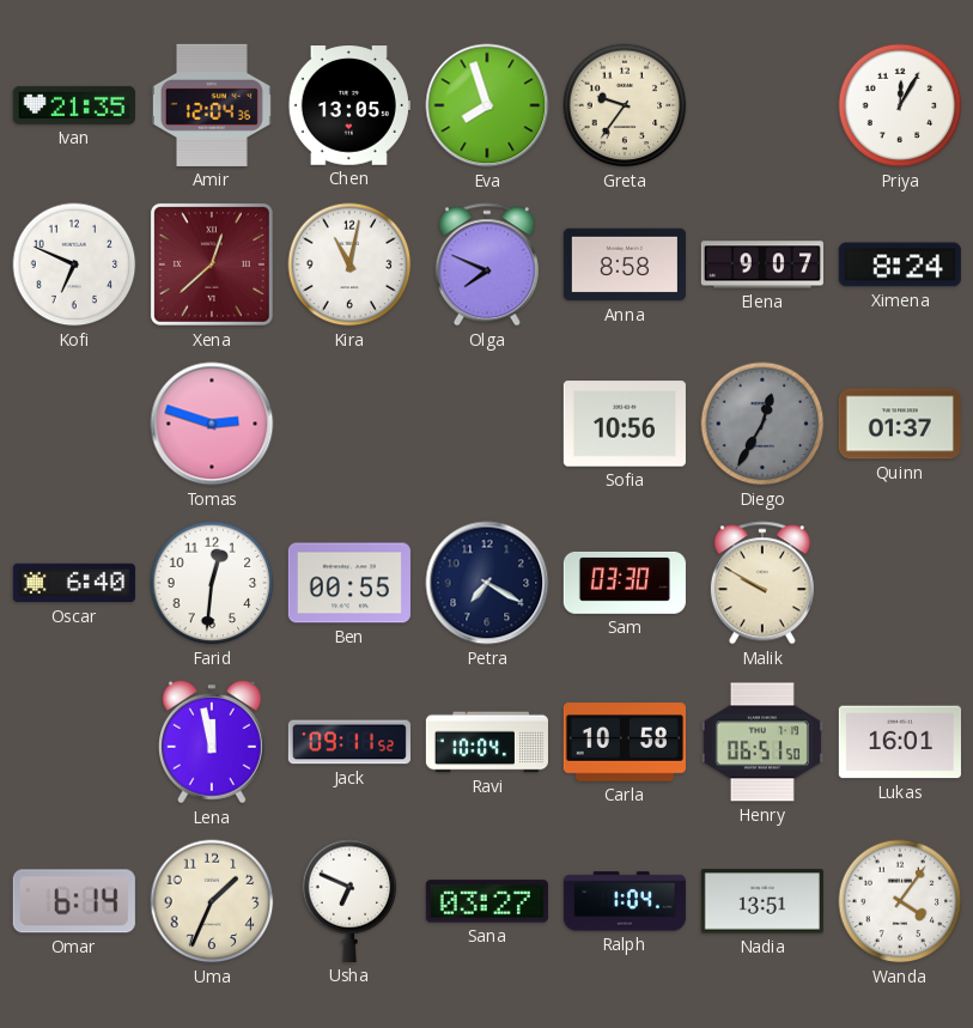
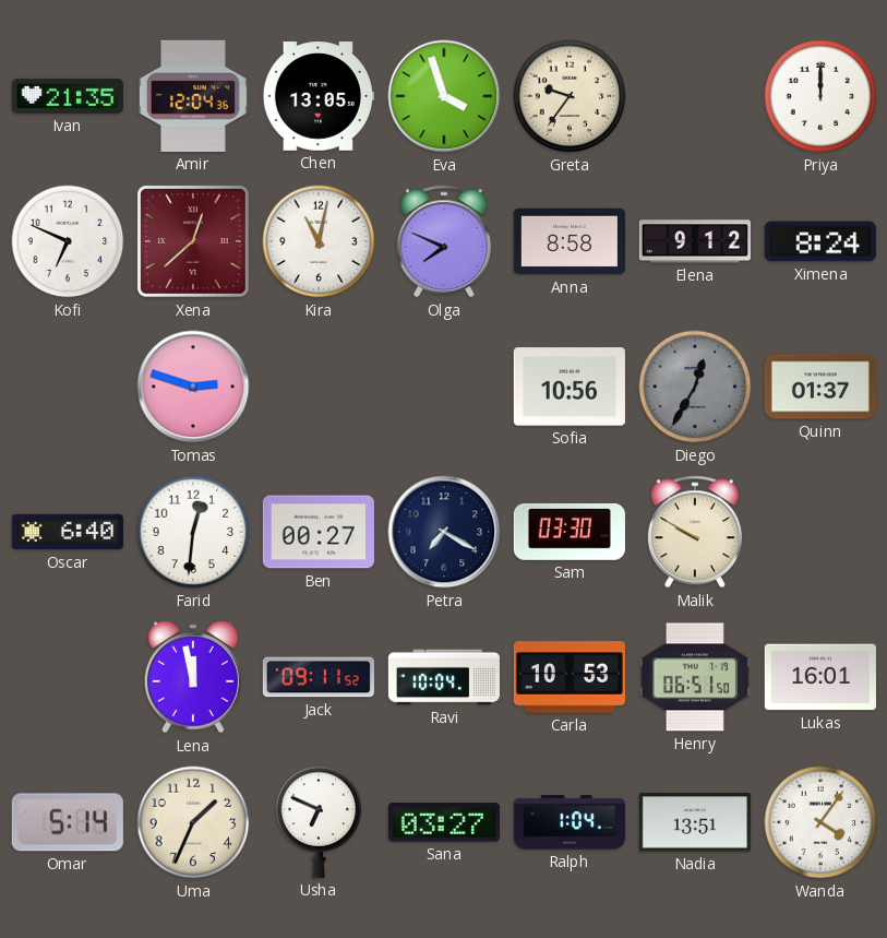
Eva: 7:57 -> 3:57
Priya: 12:05 -> 12:00
Elena: 9:07 -> 9:12
Ben: 00:55 -> 00:27
Carla: 10:58 -> 10:53
Omar: 6:14 -> 5:14
